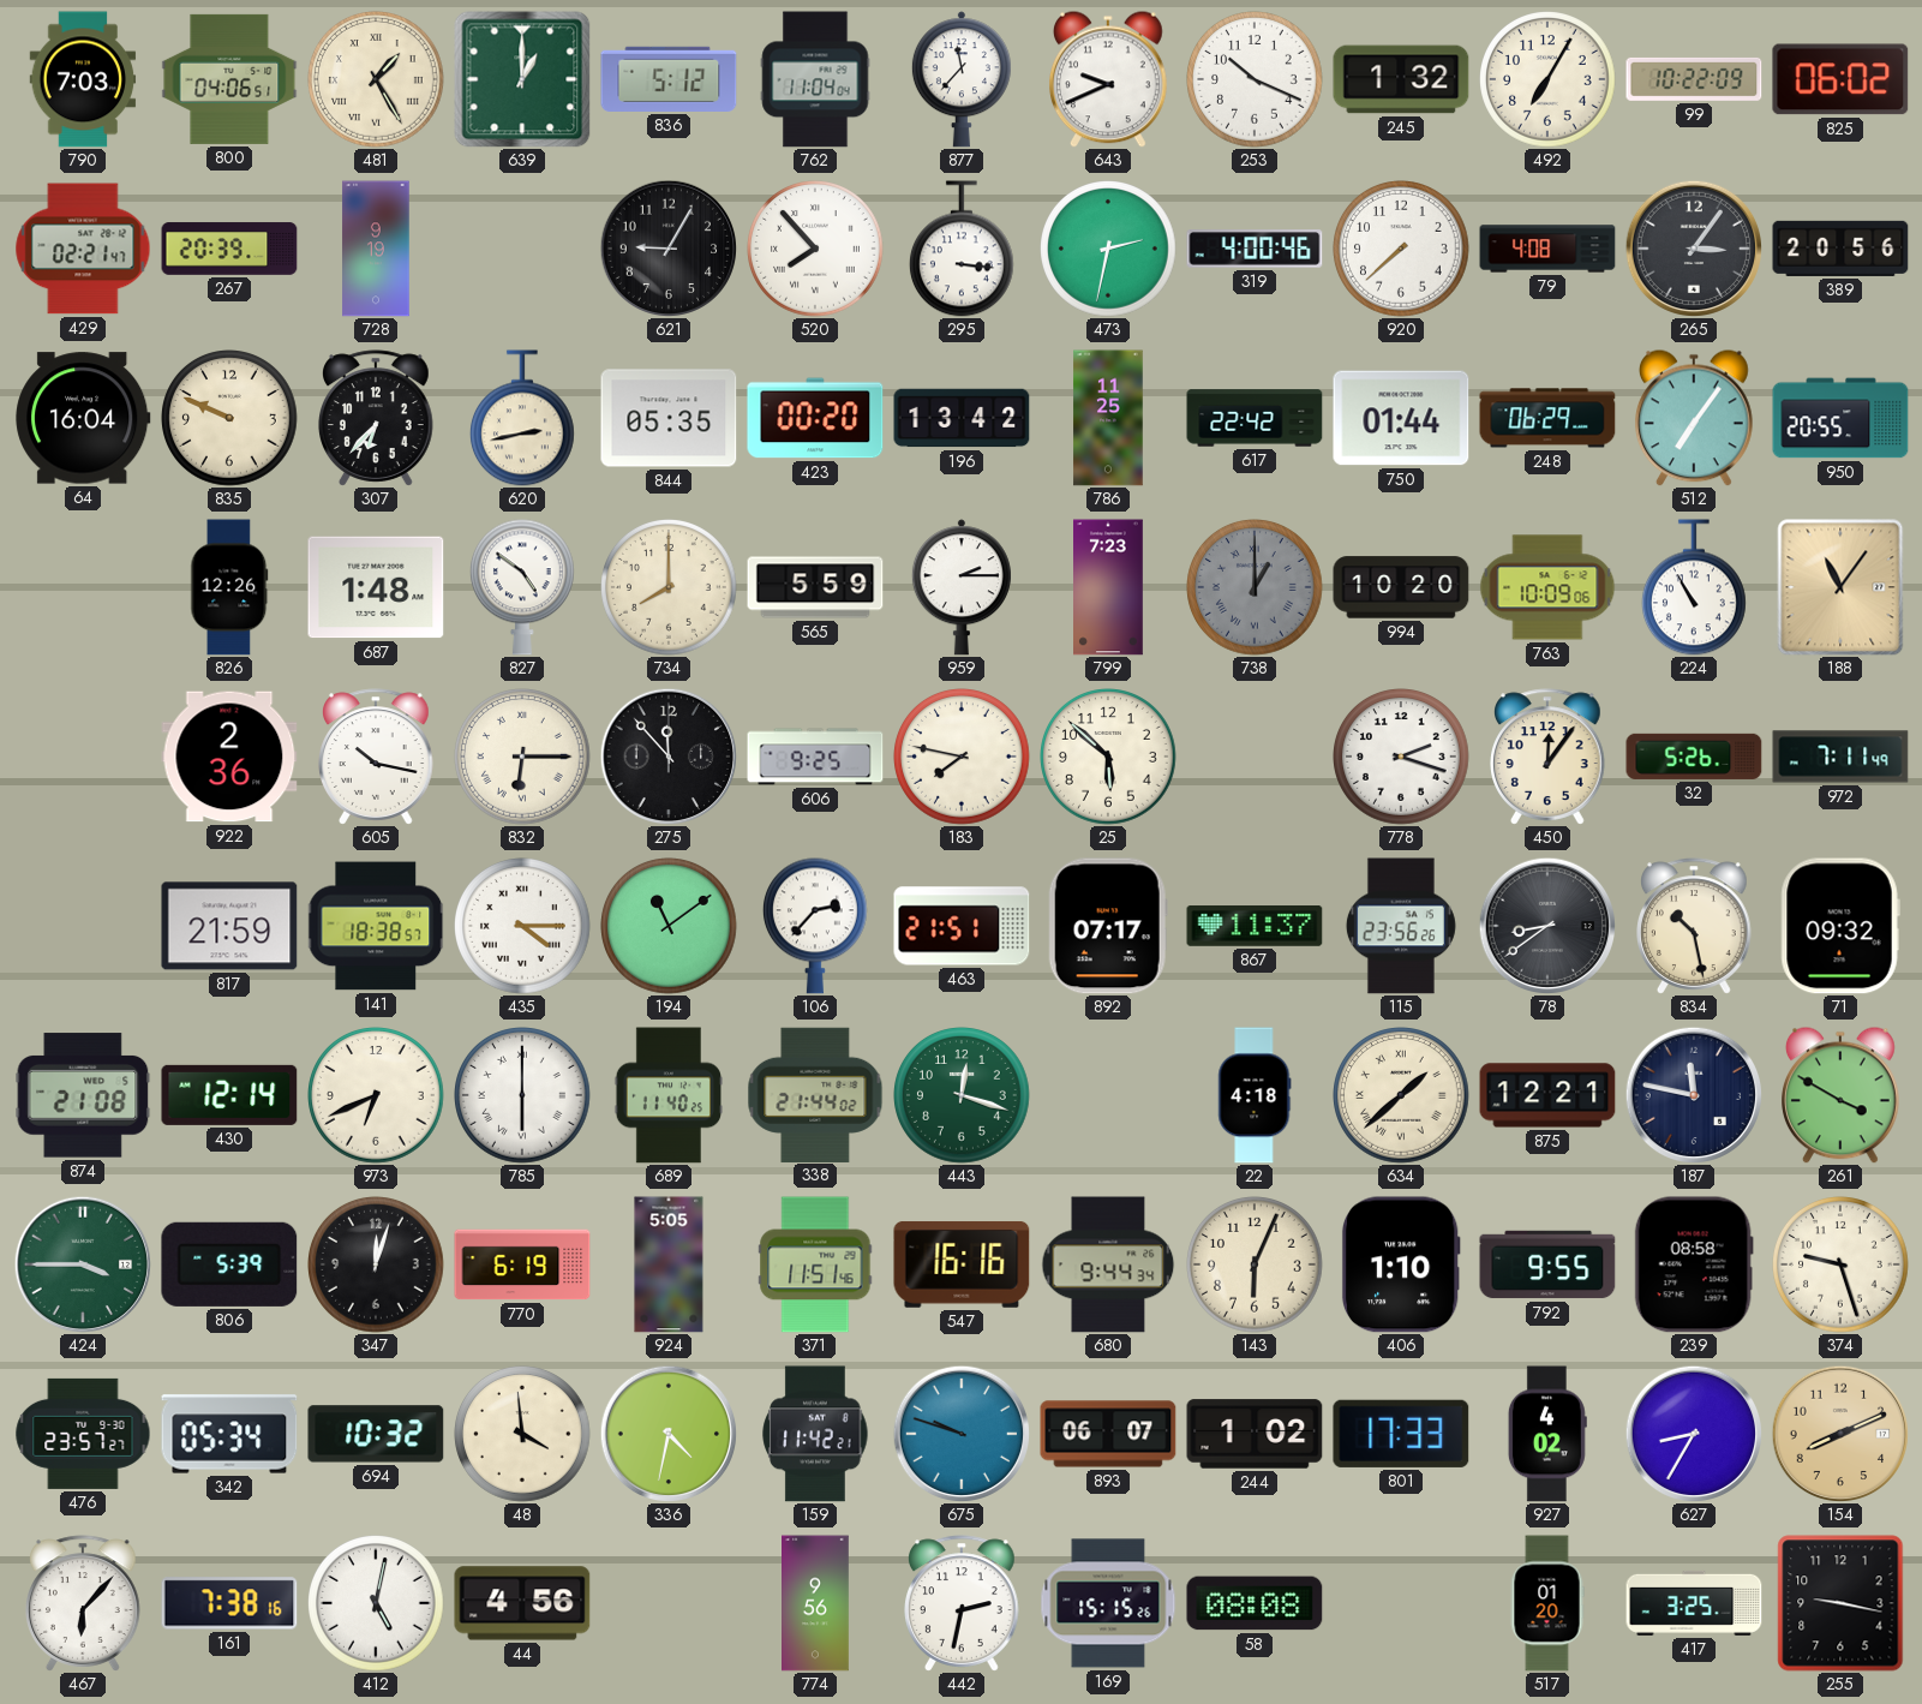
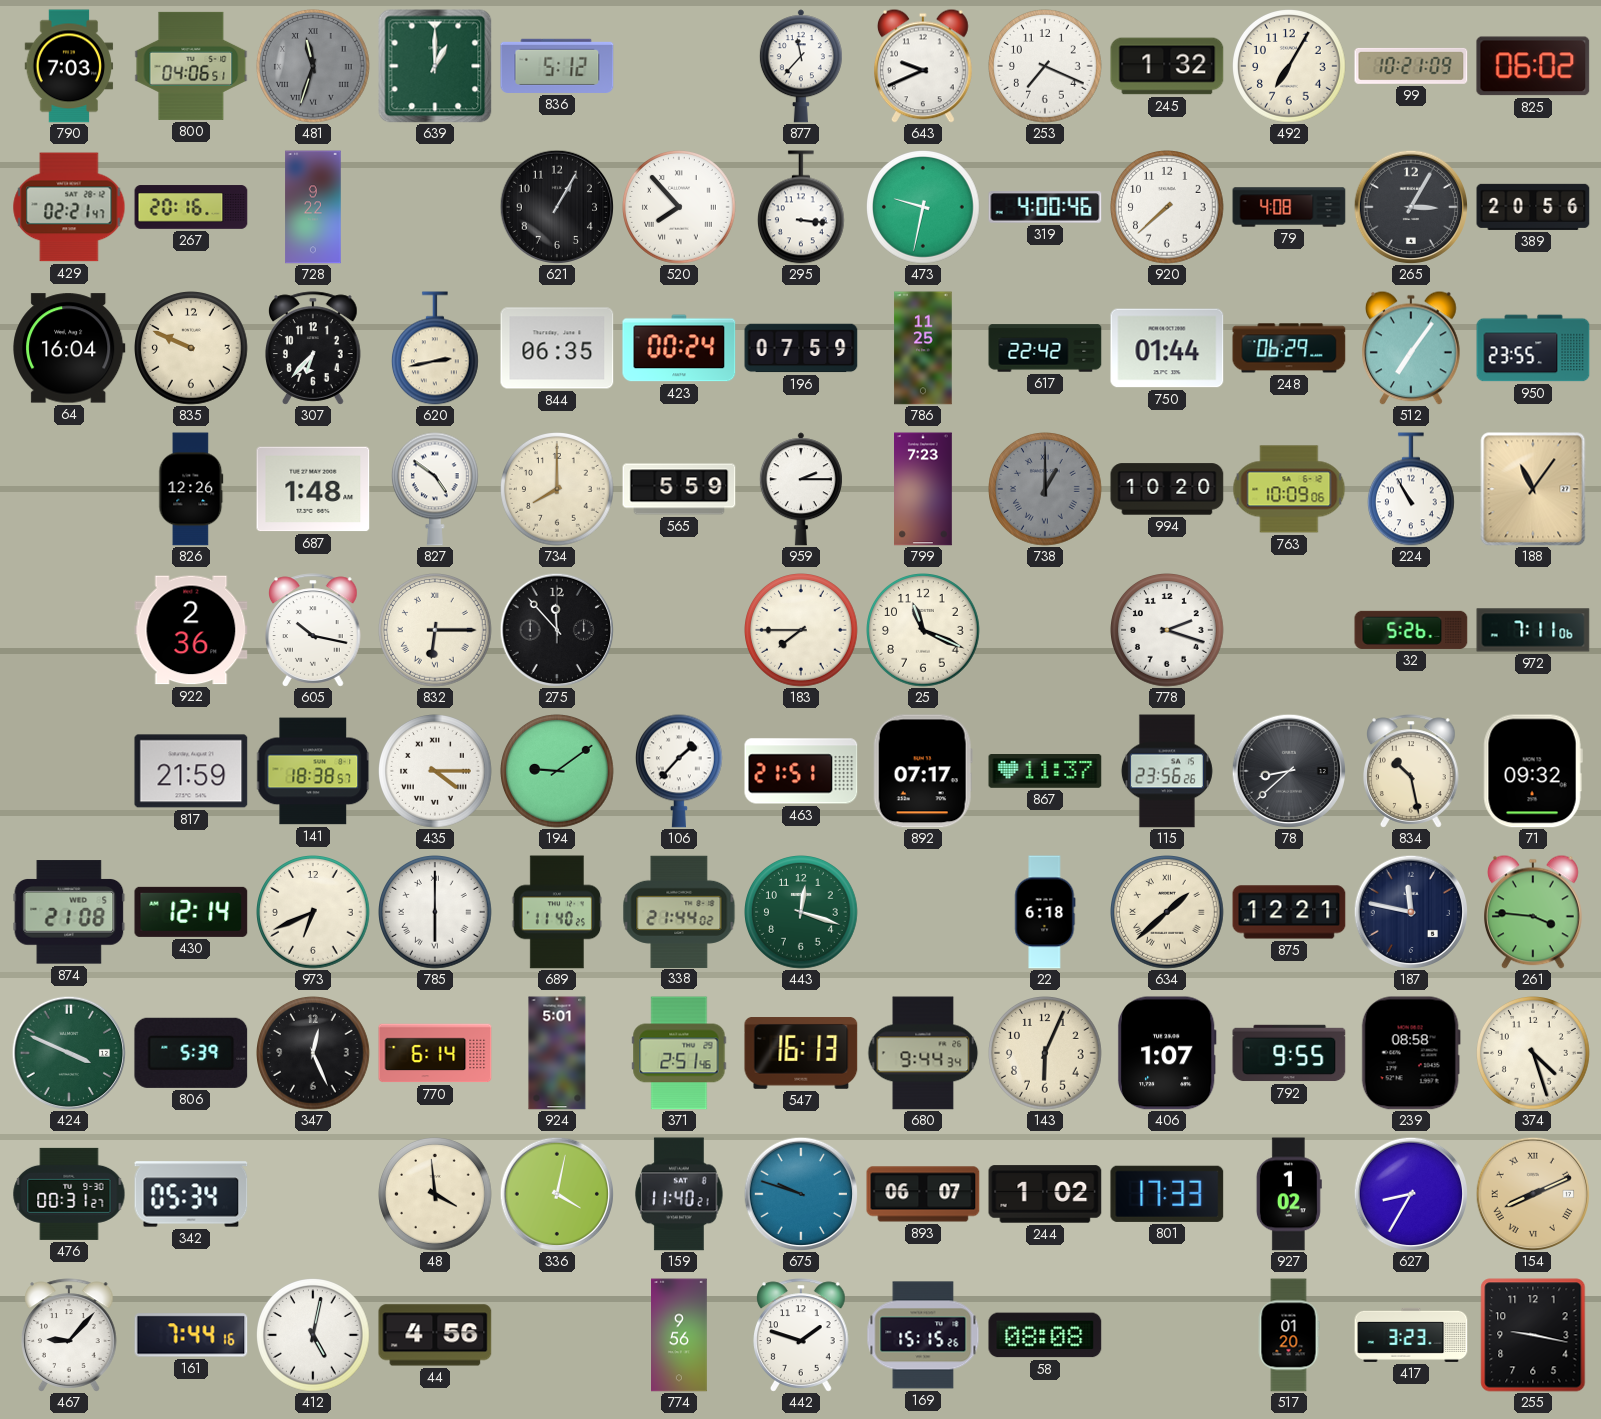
481: 1:25 -> 11:33
481 dial: cream -> grey
762: 11:04 -> none
253: 10:19 -> 7:19
99: 10:22 -> 10:21
267: 20:39 -> 20:16
728: 9:19 -> 9:22
621: 9:05 -> 1:05
473: 2:32 -> 9:32
265: 3:06 -> 3:05
844: 05:35 -> 06:35
423: 00:20 -> 00:24
196: 13:42 -> 07:59
950: 20:55 -> 23:55
606: 9:25 -> none
183: 7:47 -> 7:45
25: 5:52 -> 11:19
450: 12:06 -> none
972: 7:11:49 -> 7:11:06
194: 11:09 -> 9:09
106: 2:37 -> 1:37
78: 8:39 -> 8:38
22: 4:18 -> 6:18
261: 3:50 -> 3:46
424: 3:45 -> 3:49
347: 12:03 -> 12:26
770: 6:19 -> 6:14
924: 5:05 -> 5:01
371: 11:51 -> 2:51
547: 16:16 -> 16:13
406: 1:10 -> 1:07
374: 9:27 -> 4:27
476: 23:57 -> 00:31
694: 10:32 -> none
336: 4:32 -> 4:02
159: 11:42 -> 11:40
927: 4:02 -> 1:02
154 numerals: Arabic -> Roman
467: 6:07 -> 9:07
161: 7:38 -> 7:44
442: 2:32 -> 1:48
417: 3:25 -> 3:23
